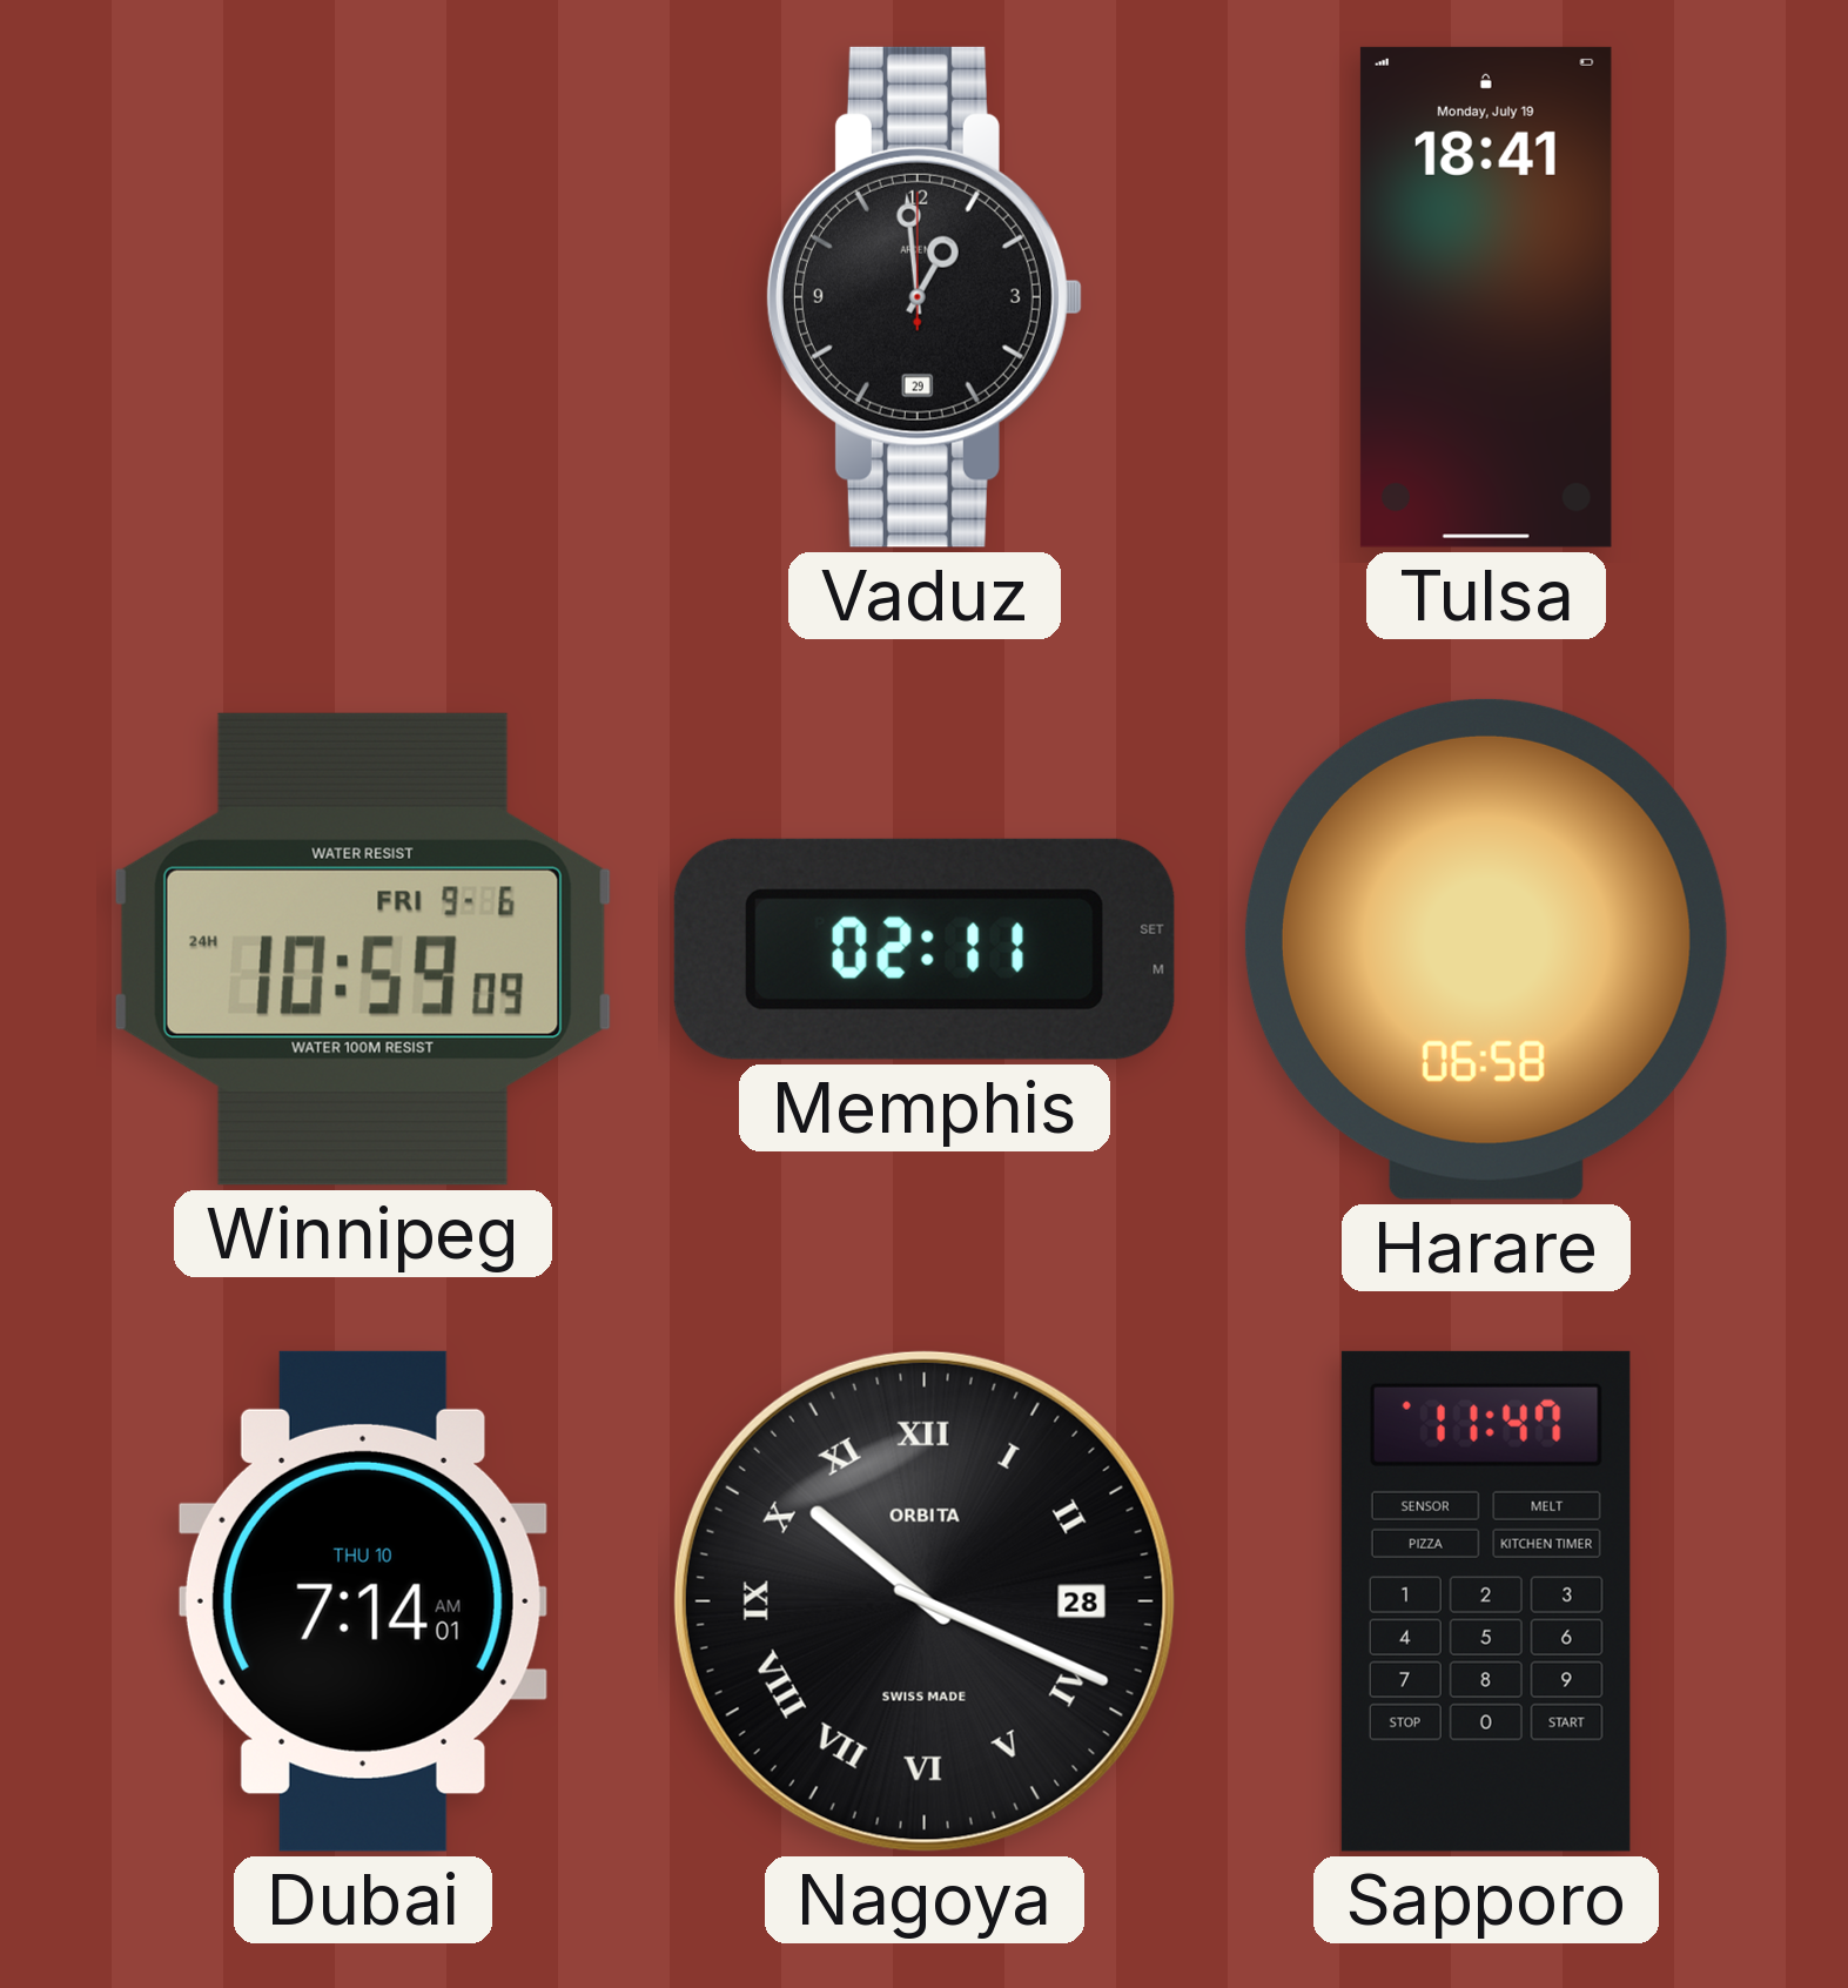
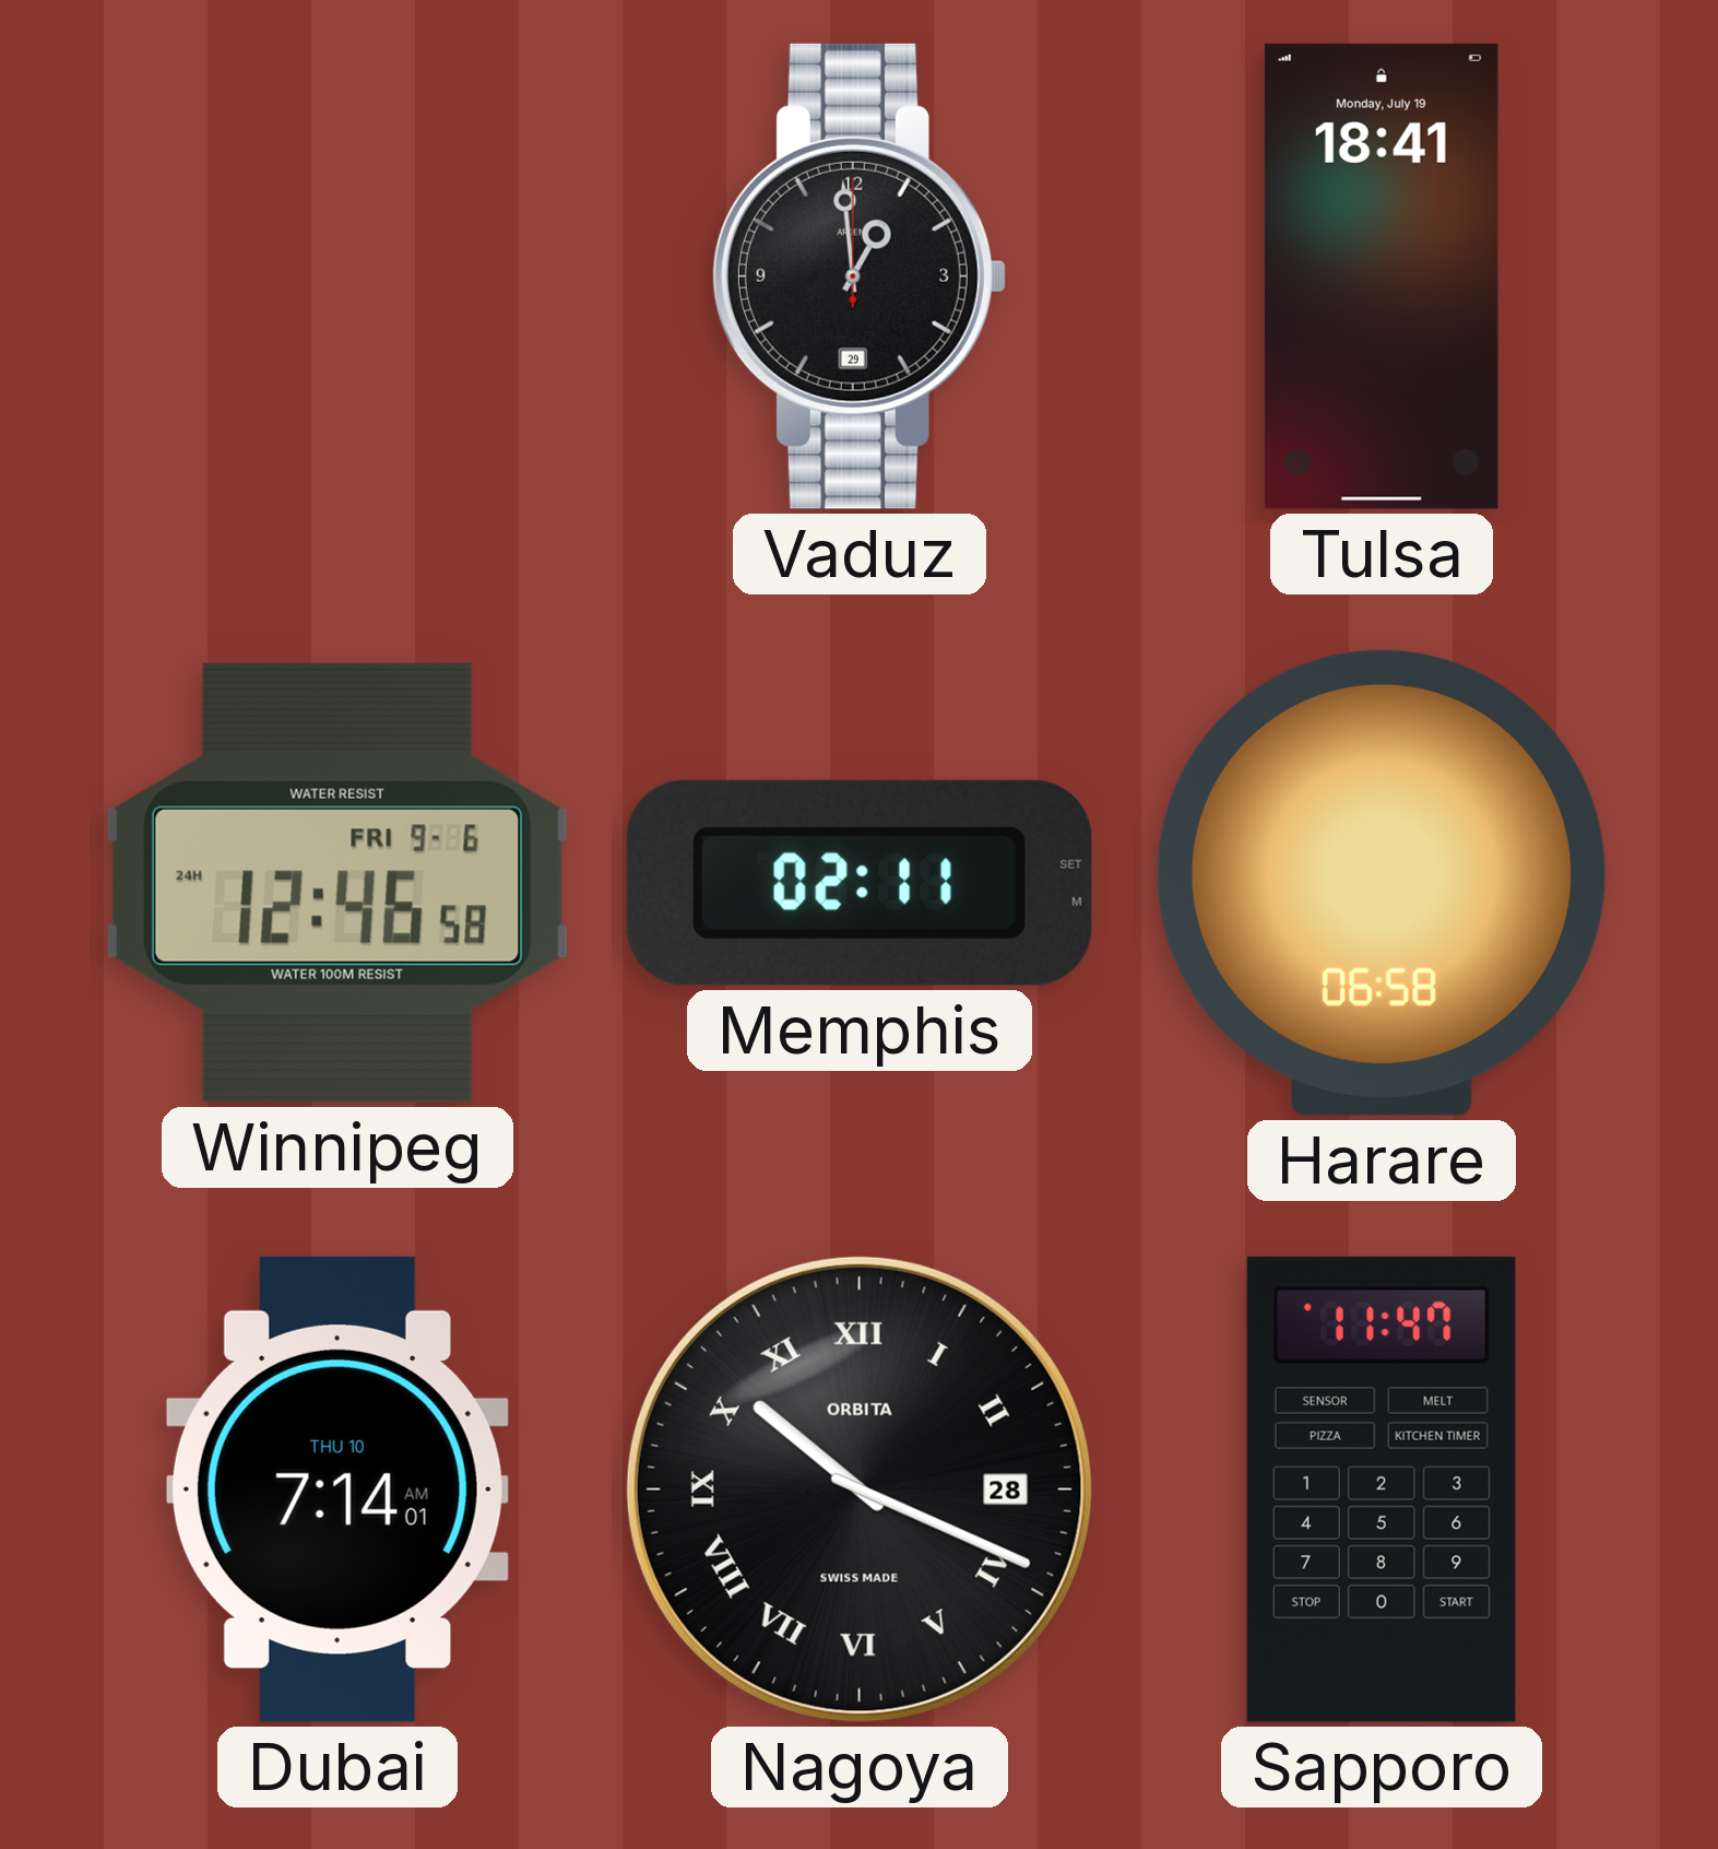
Winnipeg: 10:59 -> 12:46
